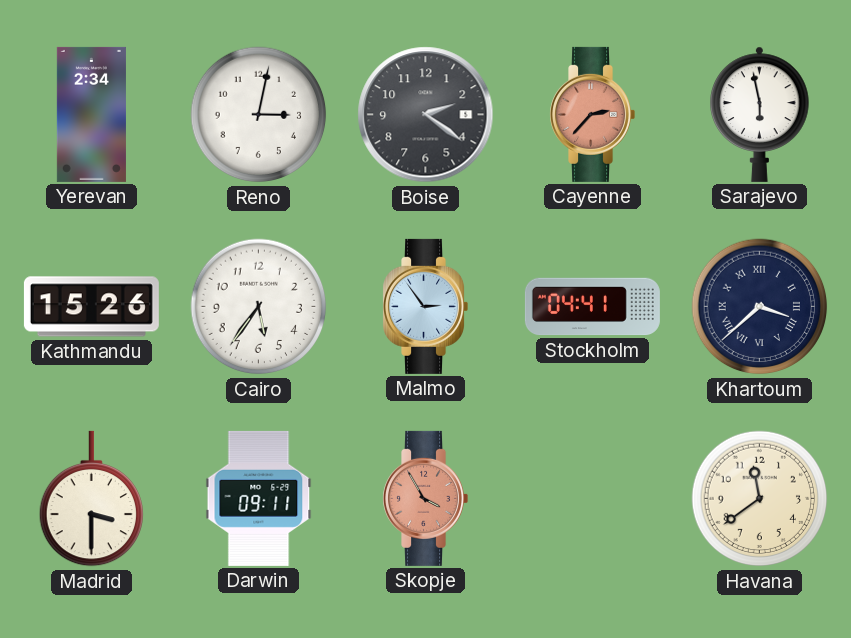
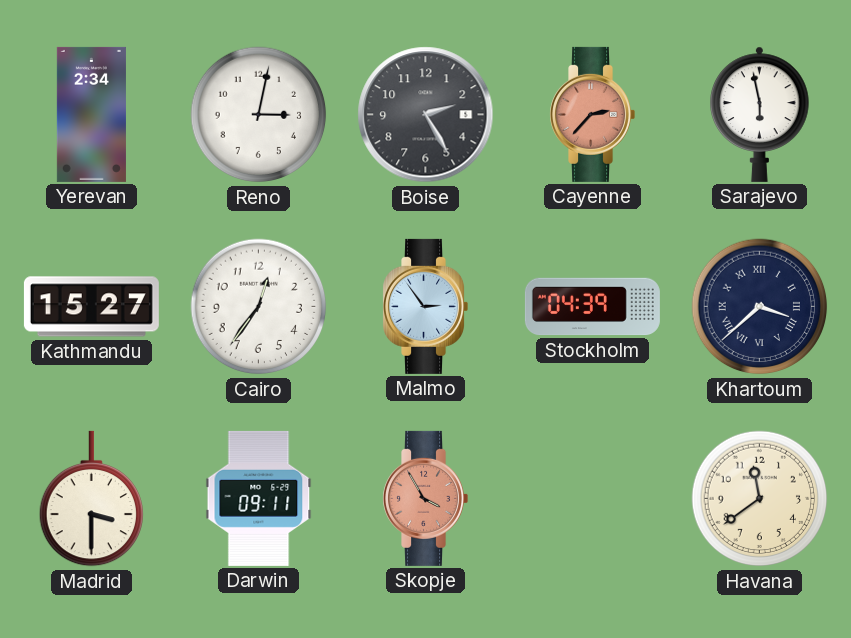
Boise: 2:21 -> 2:25
Kathmandu: 15:26 -> 15:27
Cairo: 5:36 -> 12:36
Stockholm: 04:41 -> 04:39
